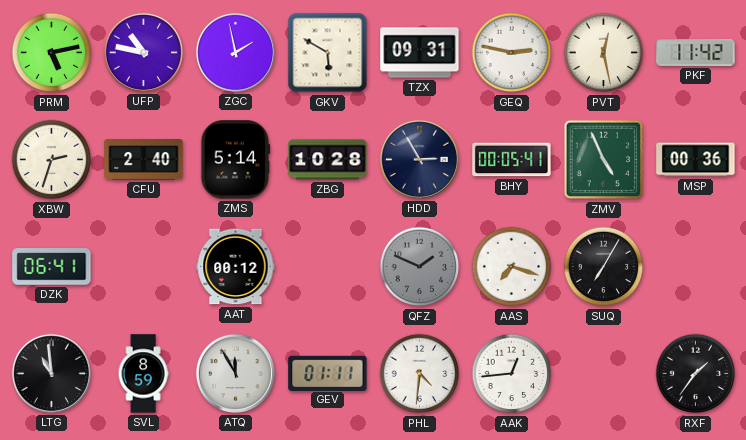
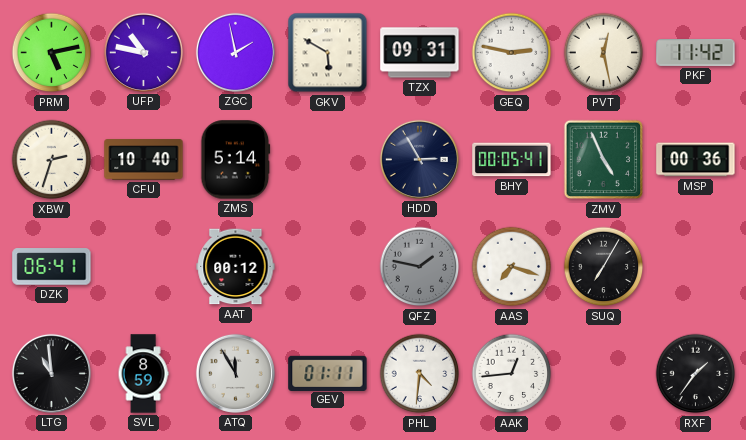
CFU: 2:40 -> 10:40
ZBG: 10:28 -> none
QFZ: 1:49 -> 1:47
